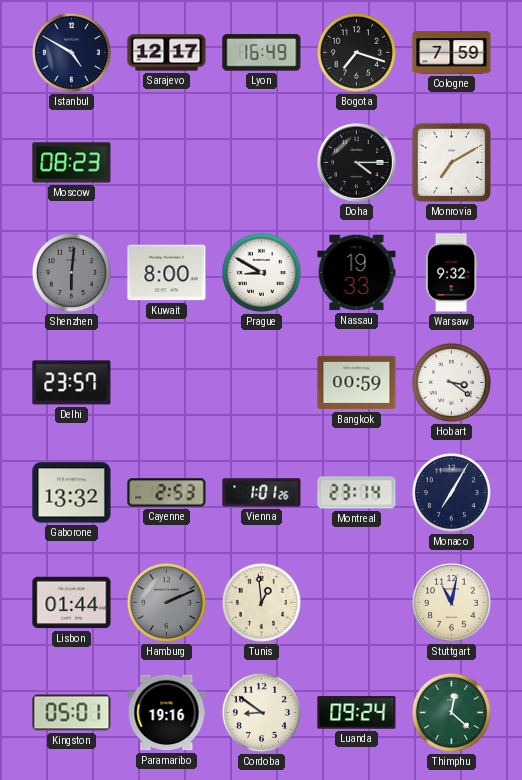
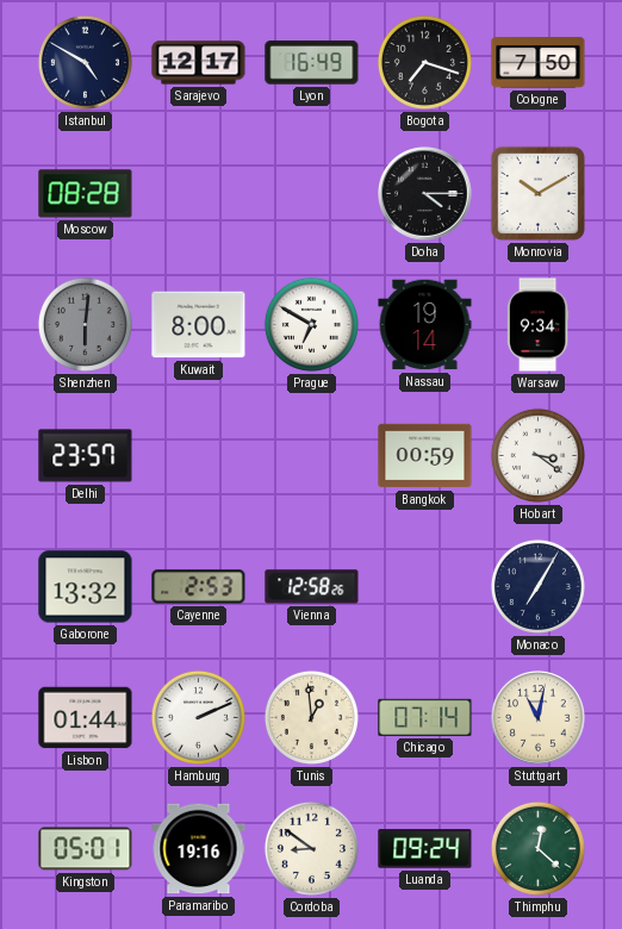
Cologne: 7:59 -> 7:50
Moscow: 08:23 -> 08:28
Monrovia: 7:10 -> 10:10
Prague: 8:50 -> 6:50
Nassau: 19:33 -> 19:14
Warsaw: 9:32 -> 9:34
Vienna: 1:01 -> 12:58
Montreal: 23:14 -> none
Hamburg dial: grey -> white
Chicago: none -> 07:14
